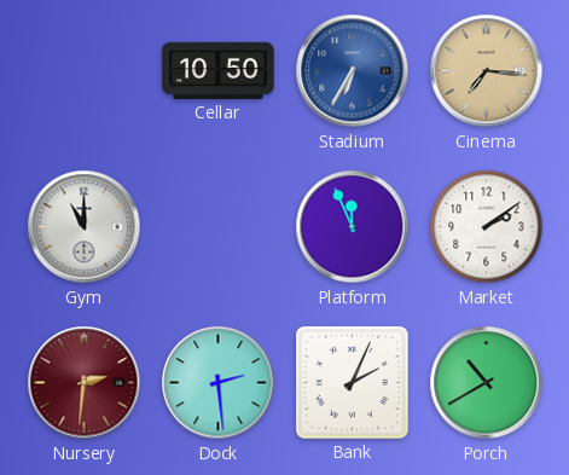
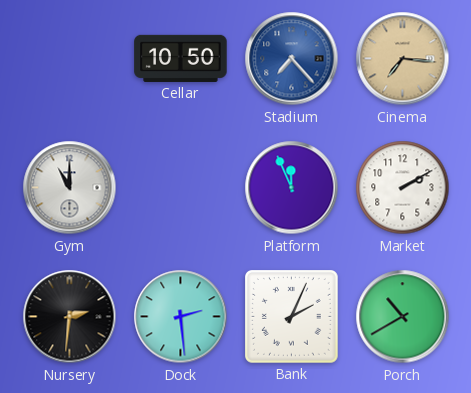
Stadium: 6:35 -> 7:23
Market: 2:09 -> 2:10
Nursery dial: burgundy -> black
